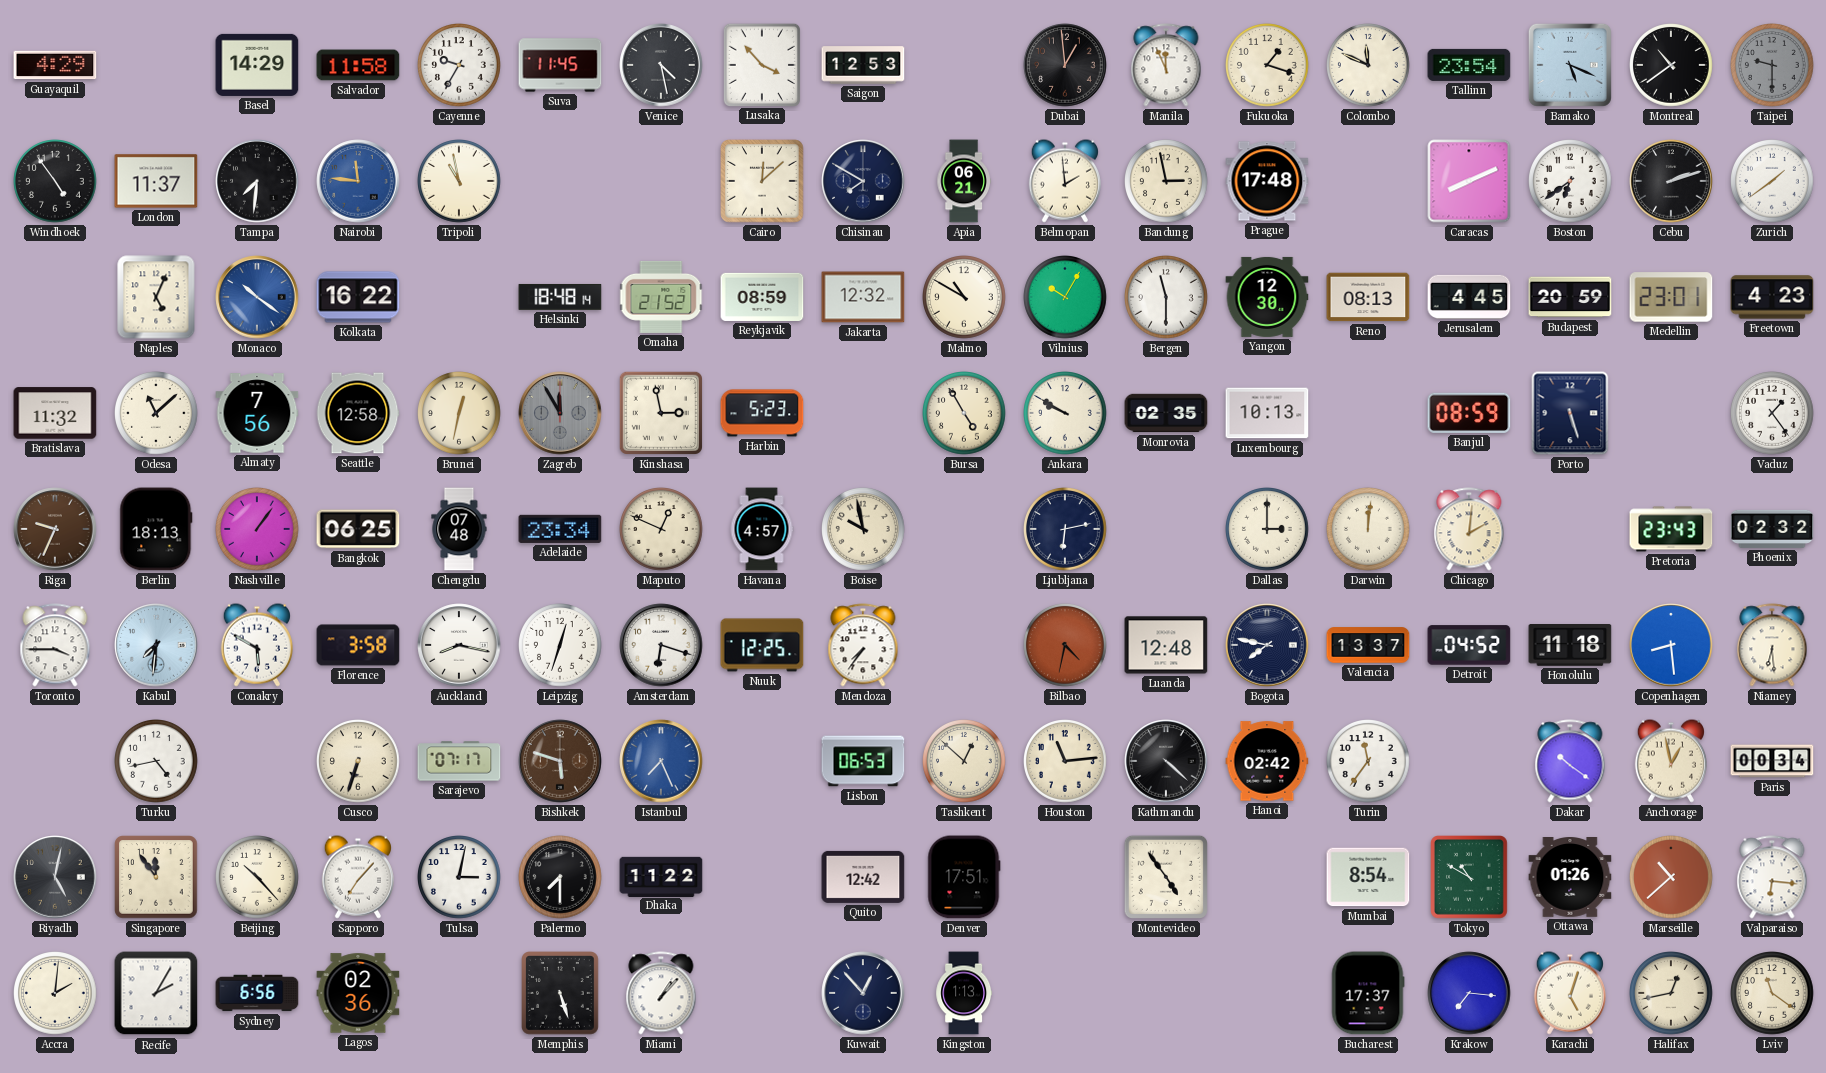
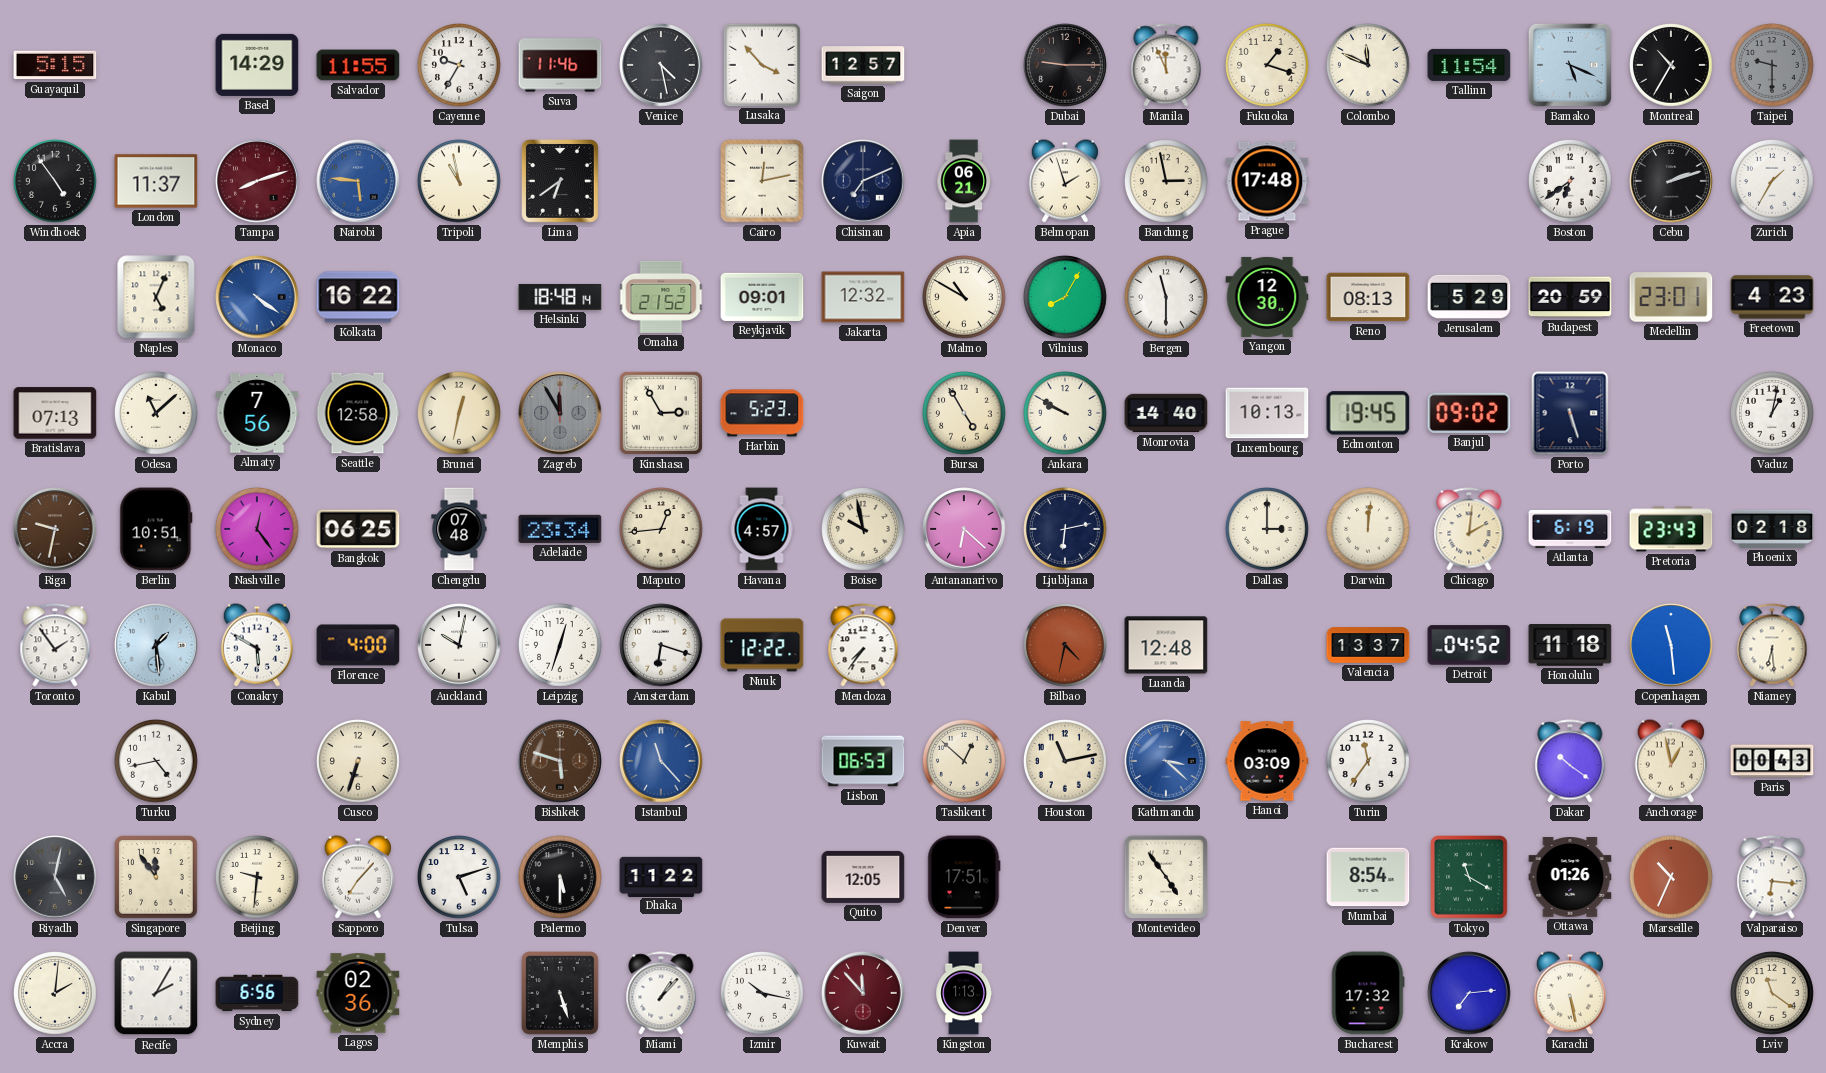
Guayaquil: 4:29 -> 5:15
Salvador: 11:58 -> 11:55
Suva: 11:45 -> 11:46
Saigon: 12:53 -> 12:57
Dubai: 12:59 -> 9:15
Tallinn: 23:54 -> 11:54
Montreal: 10:39 -> 10:35
Tampa: 7:31 -> 8:12
Tampa dial: black -> burgundy
Nairobi: 11:46 -> 5:46
Lima: none -> 6:39
Cairo: 12:08 -> 12:13
Chisinau: 7:50 -> 7:11
Belmopan: 1:59 -> 1:57
Caracas: 8:11 -> none
Zurich: 1:39 -> 1:35
Monaco: 10:21 -> 4:21
Reykjavik: 08:59 -> 09:01
Vilnius: 10:05 -> 8:05
Jerusalem: 4:45 -> 5:29
Bratislava: 11:32 -> 07:13
Kinshasa: 2:58 -> 2:55
Monrovia: 02:35 -> 14:40
Edmonton: none -> 19:45
Banjul: 08:59 -> 09:02
Vaduz: 1:24 -> 1:02
Riga: 9:34 -> 9:32
Berlin: 18:13 -> 10:51
Nashville: 1:06 -> 12:24
Maputo: 12:49 -> 12:44
Antananarivo: none -> 6:22
Atlanta: none -> 6:19
Phoenix: 02:32 -> 02:18
Toronto: 3:45 -> 1:54
Kabul: 7:31 -> 1:29
Florence: 3:58 -> 4:00
Auckland: 8:17 -> 10:02
Nuuk: 12:25 -> 12:22
Bogota: 7:47 -> none
Copenhagen: 8:29 -> 11:29
Sarajevo: 07:17 -> none
Istanbul: 7:26 -> 11:23
Houston: 11:14 -> 11:13
Kathmandu: 4:22 -> 3:22
Kathmandu dial: black -> blue
Hanoi: 02:42 -> 03:09
Paris: 00:34 -> 00:43
Beijing: 10:23 -> 9:31
Tulsa: 3:02 -> 5:12
Palermo: 7:30 -> 5:30
Quito: 12:42 -> 12:05
Tokyo: 10:50 -> 11:20
Marseille: 10:38 -> 10:34
Izmir: none -> 10:17
Kuwait: 12:53 -> 11:53
Kuwait dial: navy -> burgundy
Bucharest: 17:37 -> 17:32
Krakow: 7:16 -> 7:14
Karachi: 5:03 -> 5:28
Halifax: 12:43 -> none
